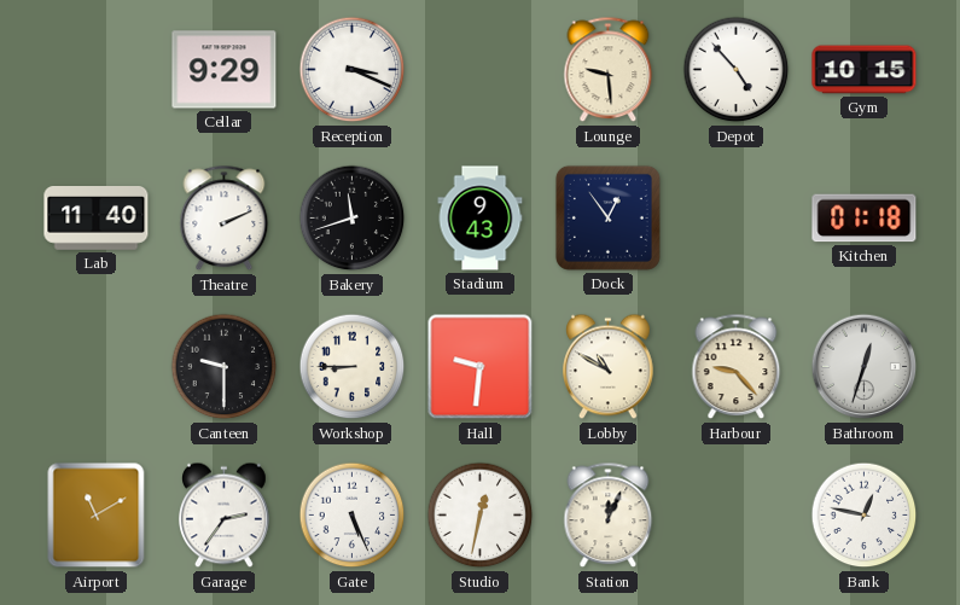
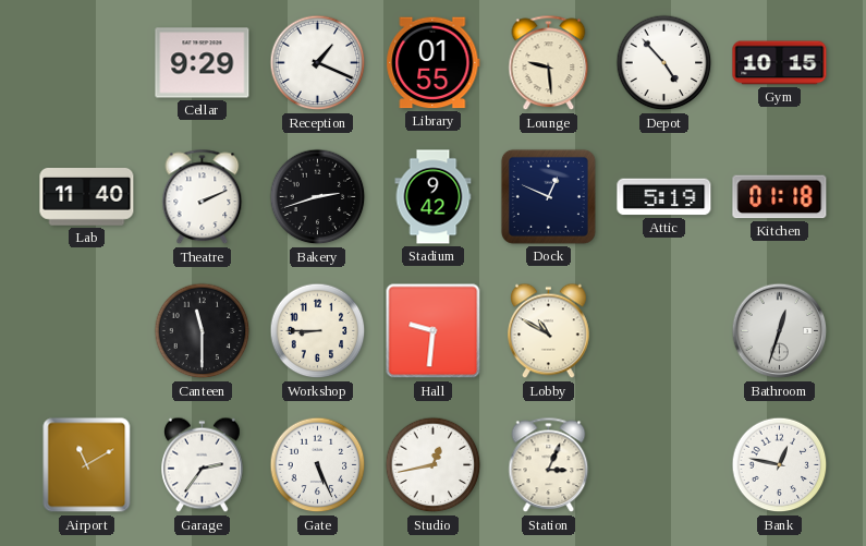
Reception: 3:19 -> 1:19
Library: none -> 01:55
Bakery: 11:42 -> 2:42
Stadium: 9:43 -> 9:42
Dock: 12:54 -> 12:49
Attic: none -> 5:19
Canteen: 9:30 -> 11:30
Harbour: 9:23 -> none
Studio: 12:32 -> 12:43
Station: 12:04 -> 3:04
